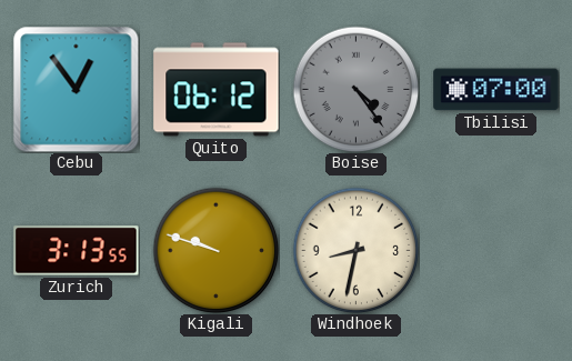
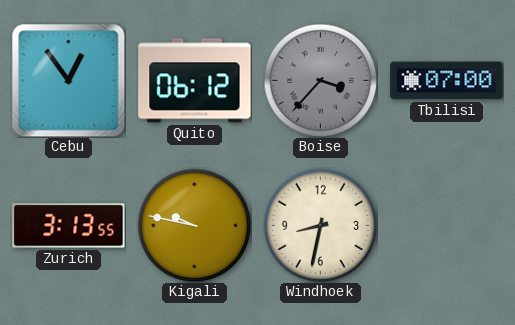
Boise: 4:24 -> 3:37
Kigali: 9:48 -> 9:47
